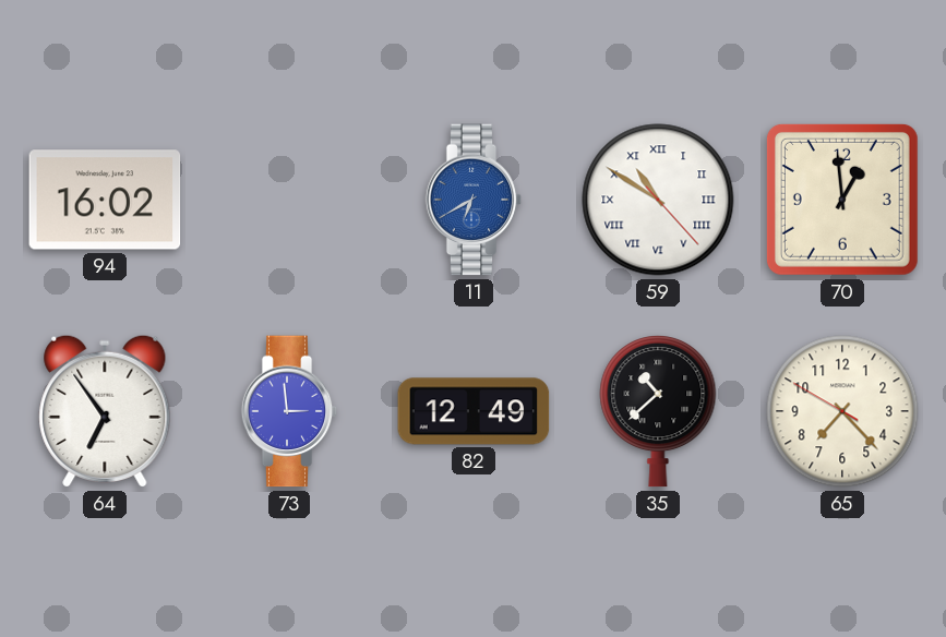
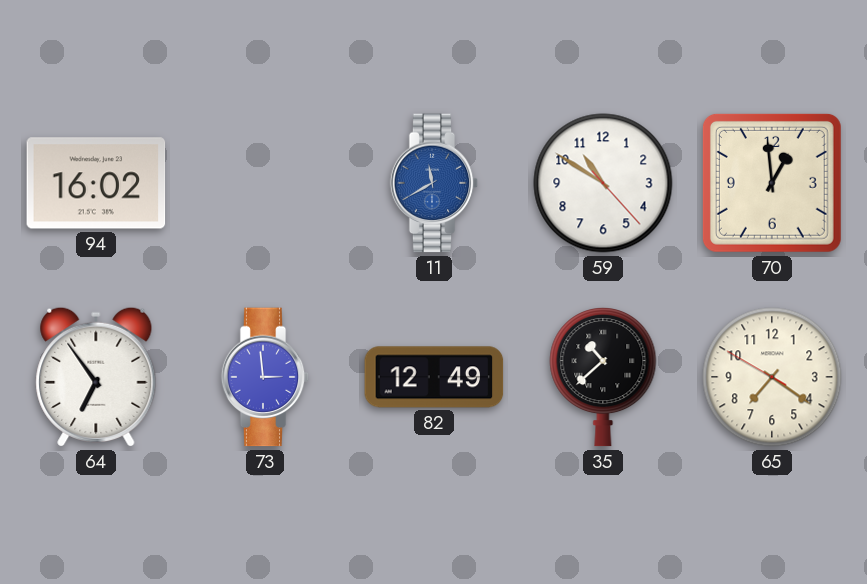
11: 6:40 -> 11:40
59 numerals: Roman -> Arabic
65: 7:22 -> 7:20
